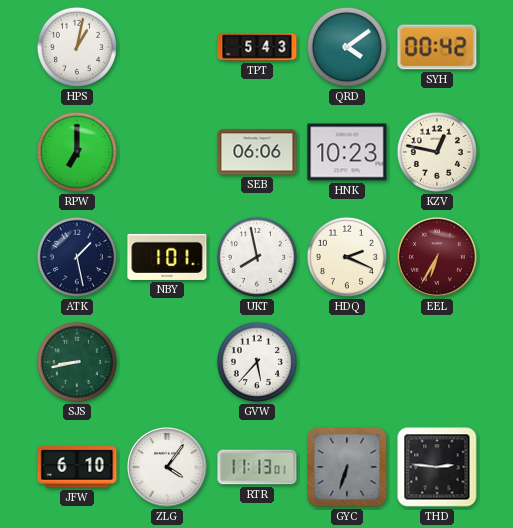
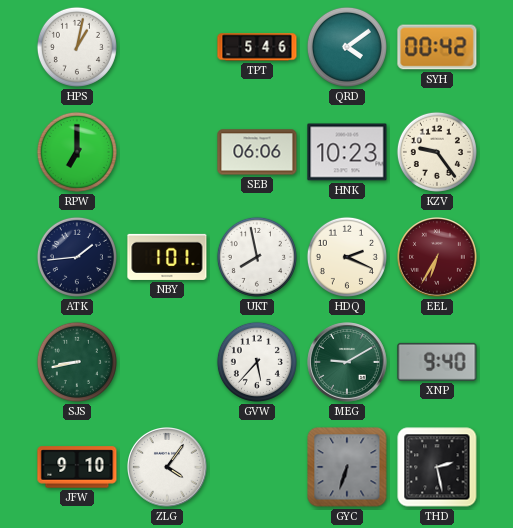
TPT: 5:43 -> 5:46
KZV: 12:47 -> 9:24
ATK: 1:28 -> 1:44
MEG: none -> 9:10
XNP: none -> 9:40
JFW: 6:10 -> 9:10
RTR: 11:13 -> none
THD: 2:46 -> 2:28
